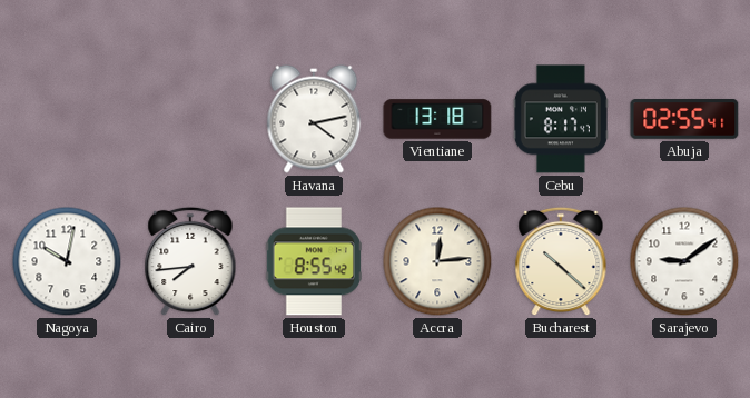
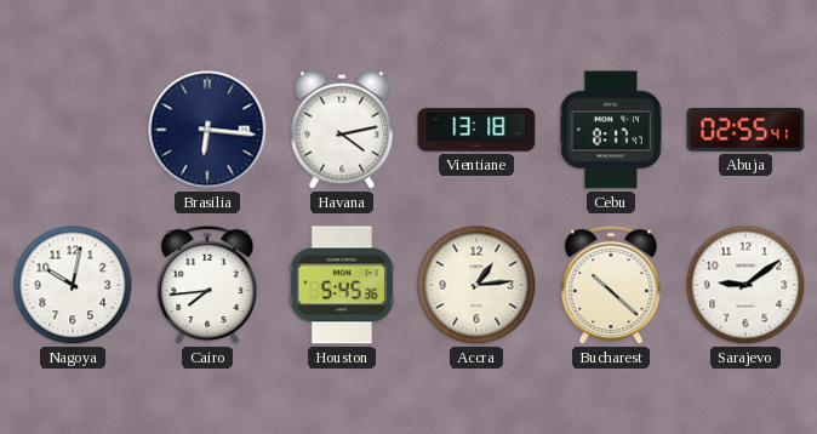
Brasilia: none -> 6:16
Houston: 8:55 -> 5:45
Accra: 12:14 -> 1:14
